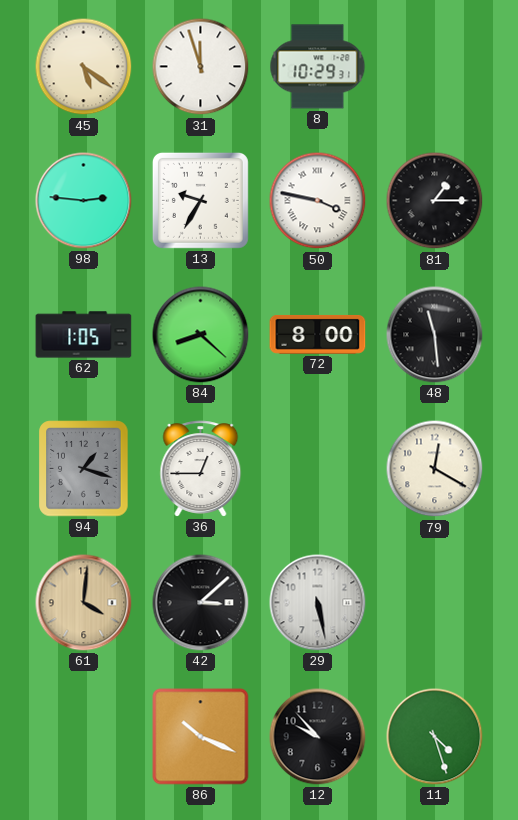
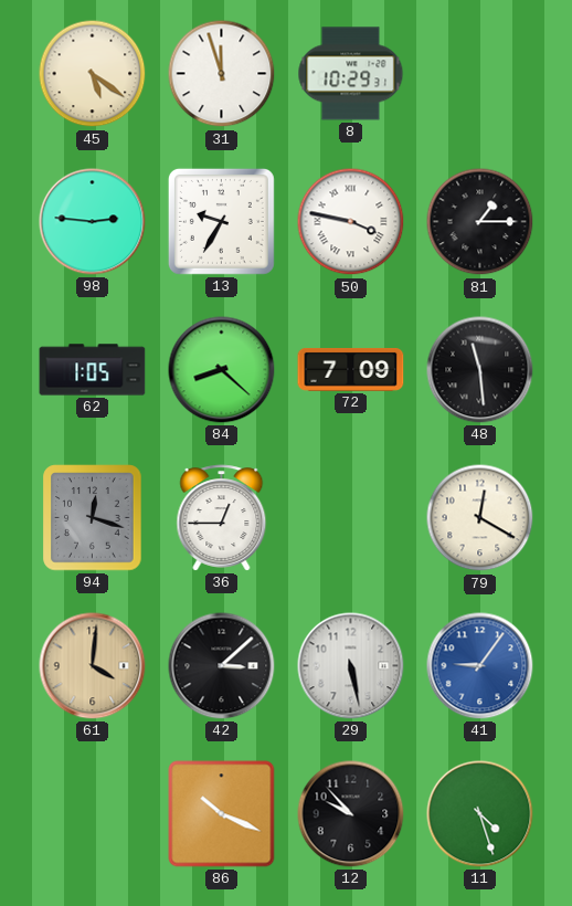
72: 8:00 -> 7:09
94: 1:18 -> 12:18
41: none -> 9:06
